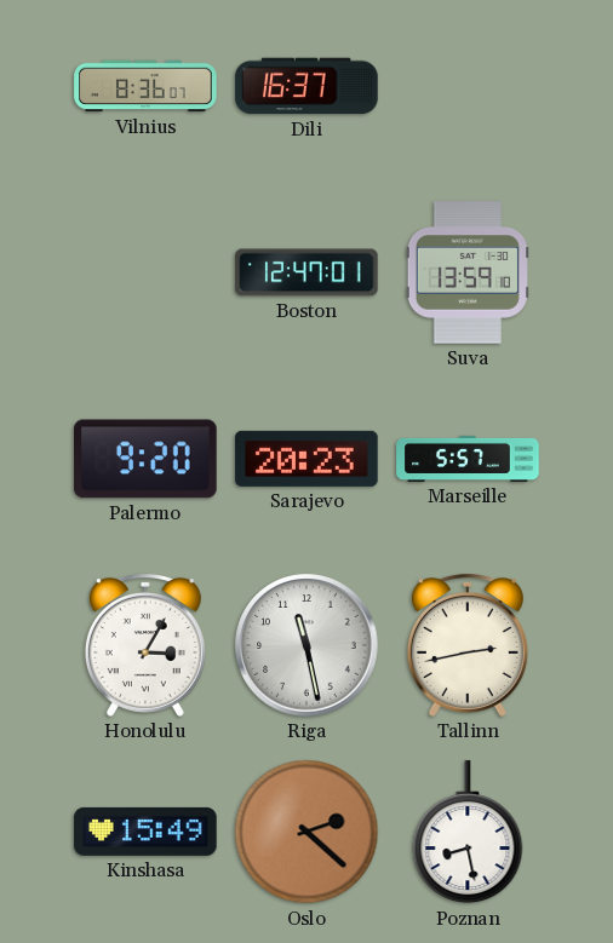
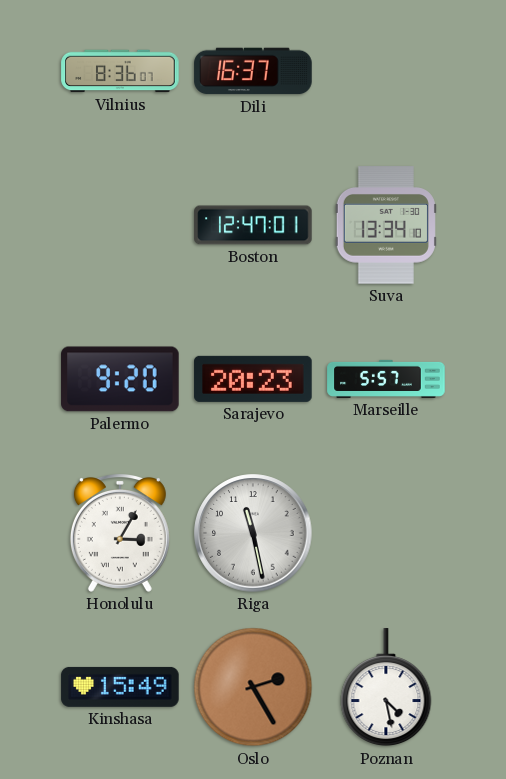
Suva: 13:59 -> 13:34
Tallinn: 2:43 -> none
Oslo: 2:22 -> 2:25
Poznan: 8:28 -> 4:28
